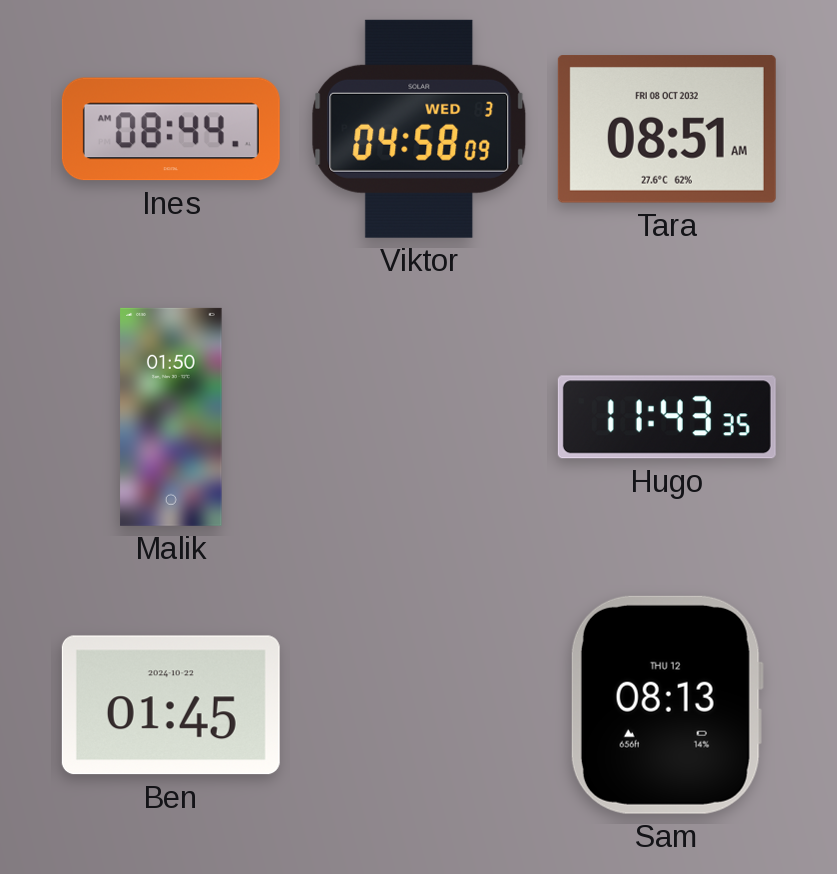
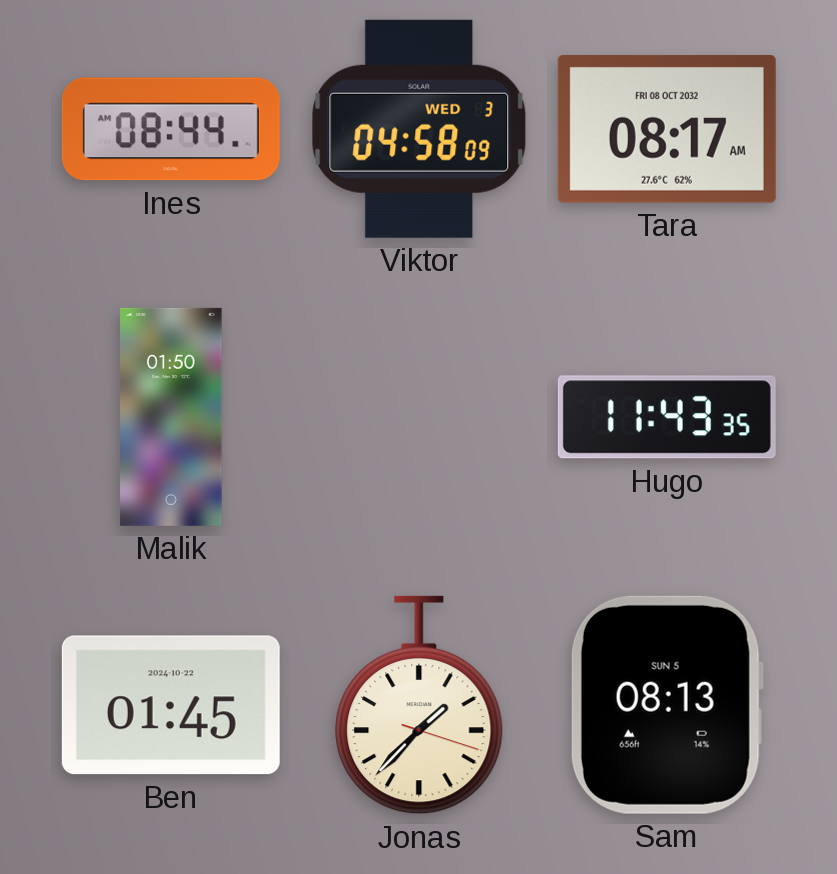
Tara: 08:51 -> 08:17
Jonas: none -> 1:37
Sam date: THU 12 -> SUN 5
